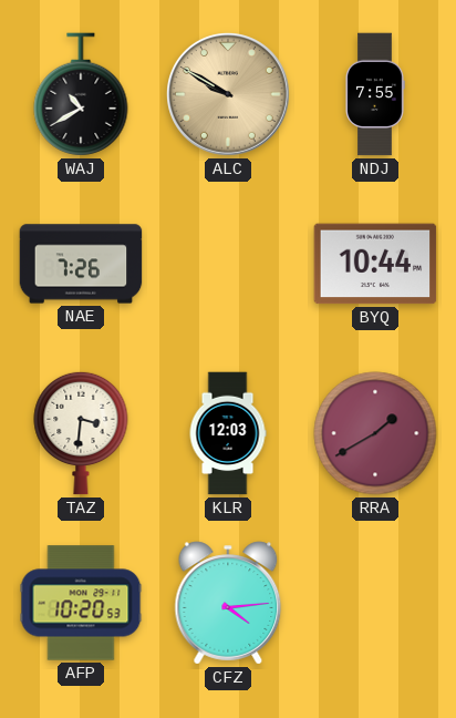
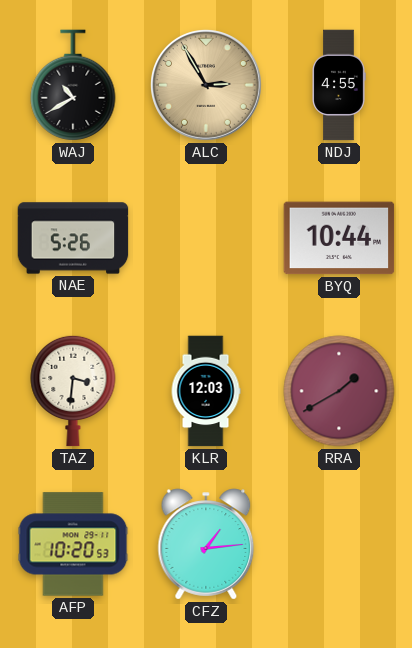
ALC: 9:50 -> 2:55
NDJ: 7:55 -> 4:55
NAE: 7:26 -> 5:26
CFZ: 4:14 -> 1:14
